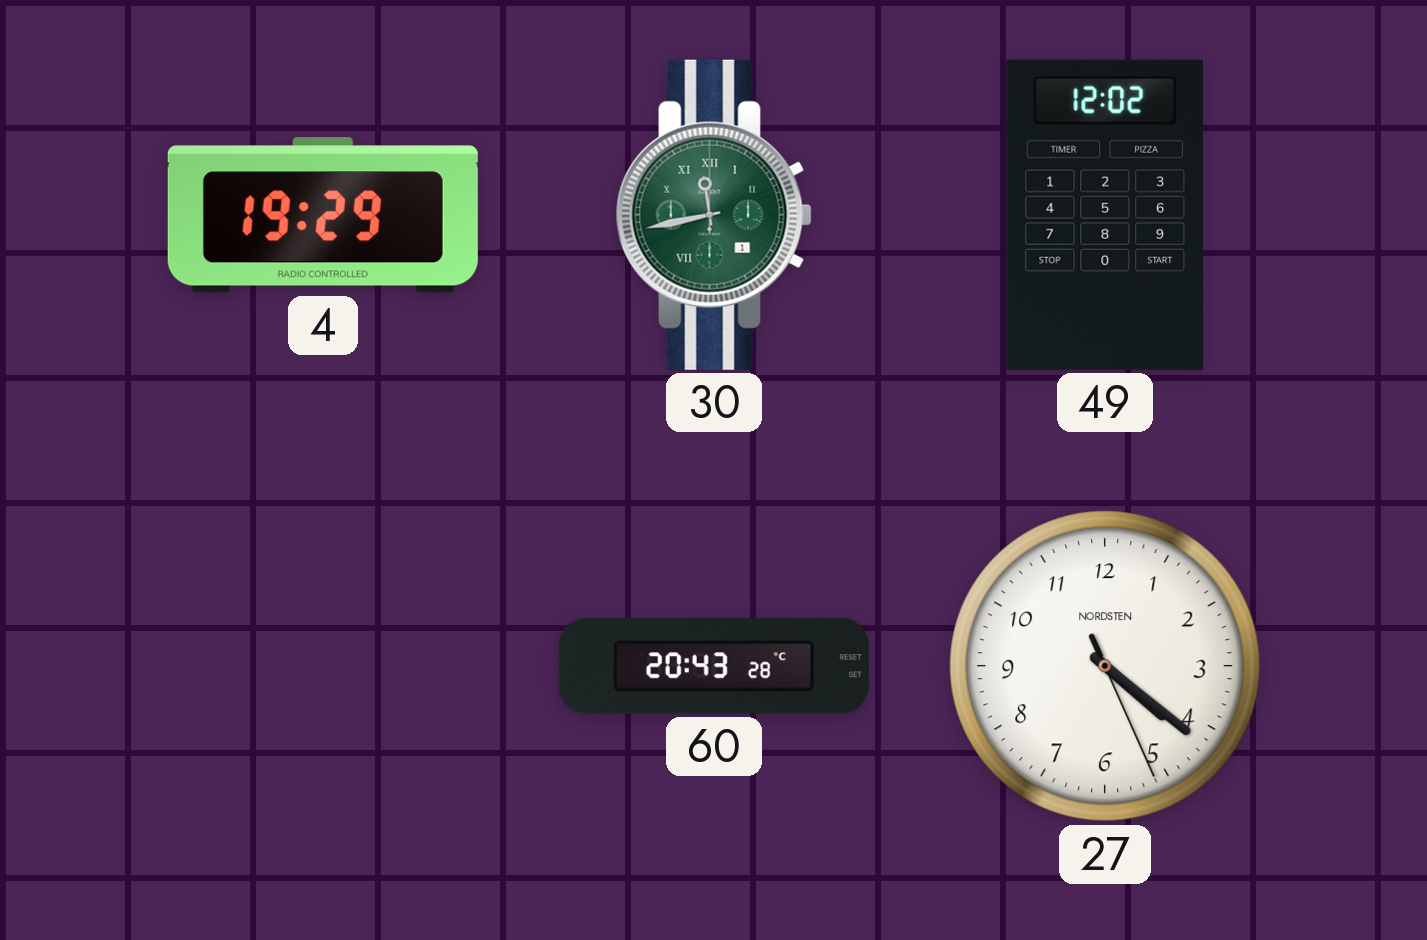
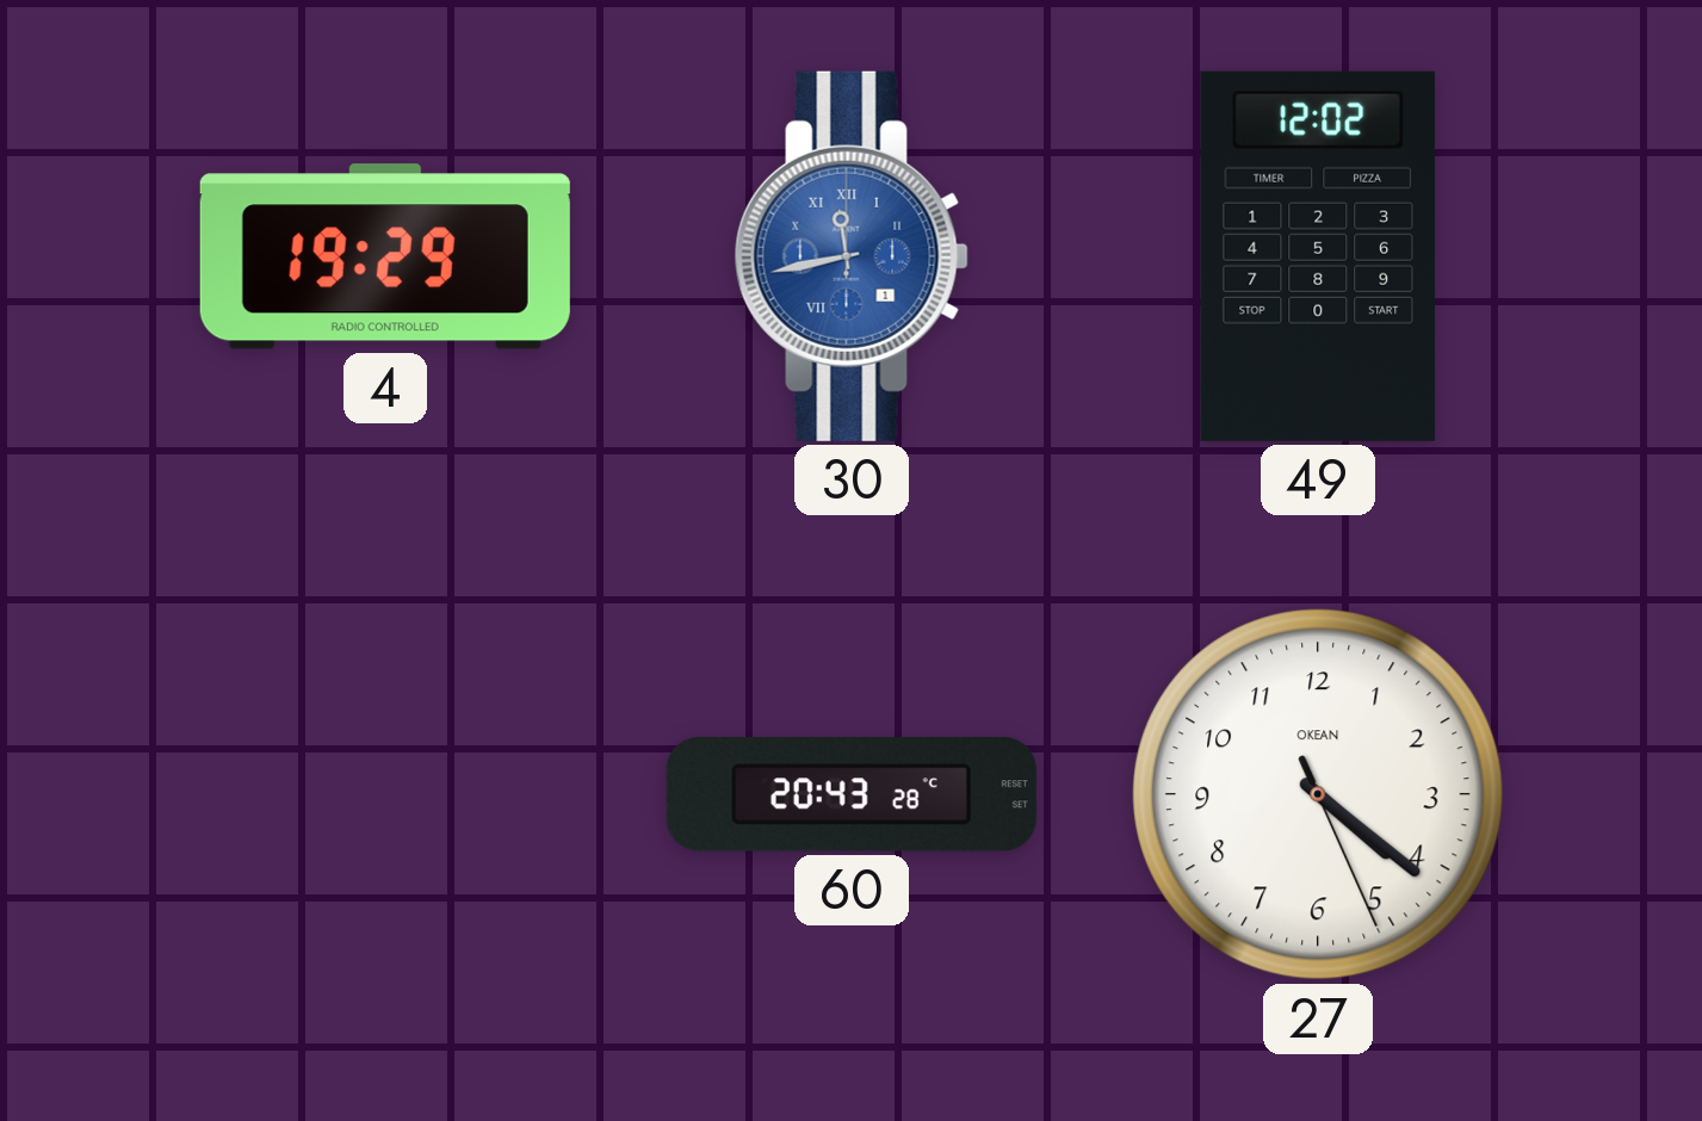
30 dial: green -> blue
27 brand: NORDSTEN -> OKEAN
